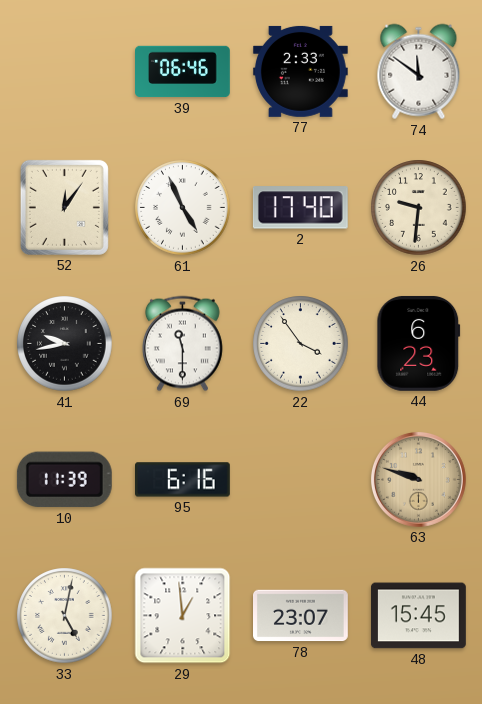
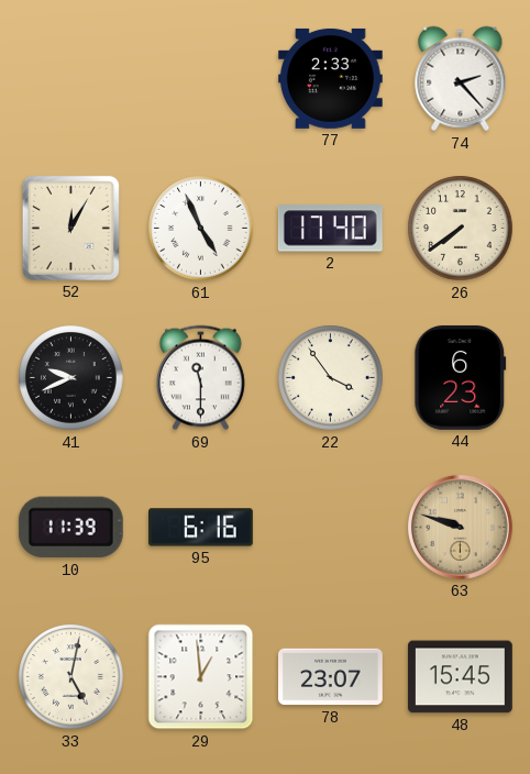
39: 06:46 -> none
74: 11:51 -> 2:23
52: 12:06 -> 12:05
26: 9:31 -> 7:39
41: 9:43 -> 9:41
